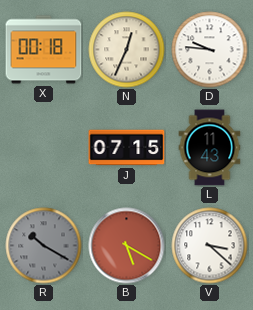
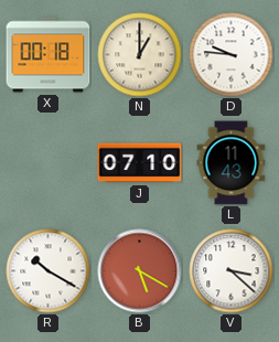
N: 12:34 -> 1:00
J: 07:15 -> 07:10
R dial: grey -> white
